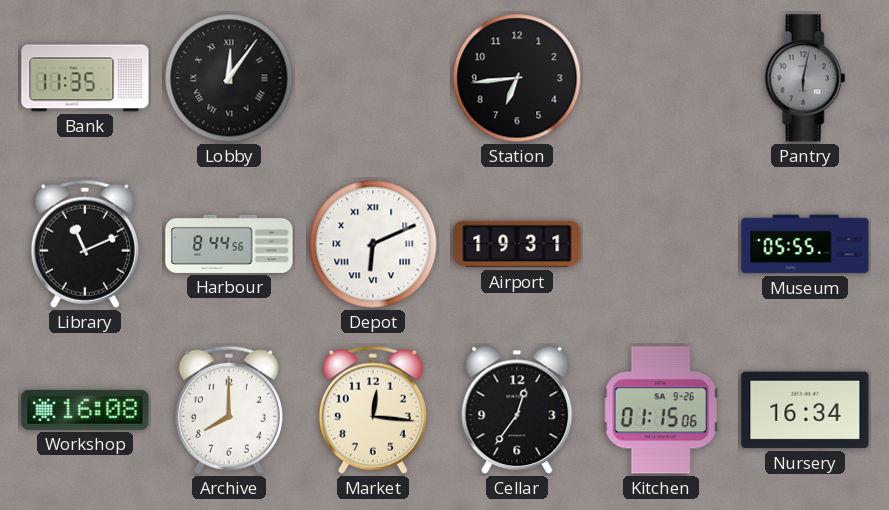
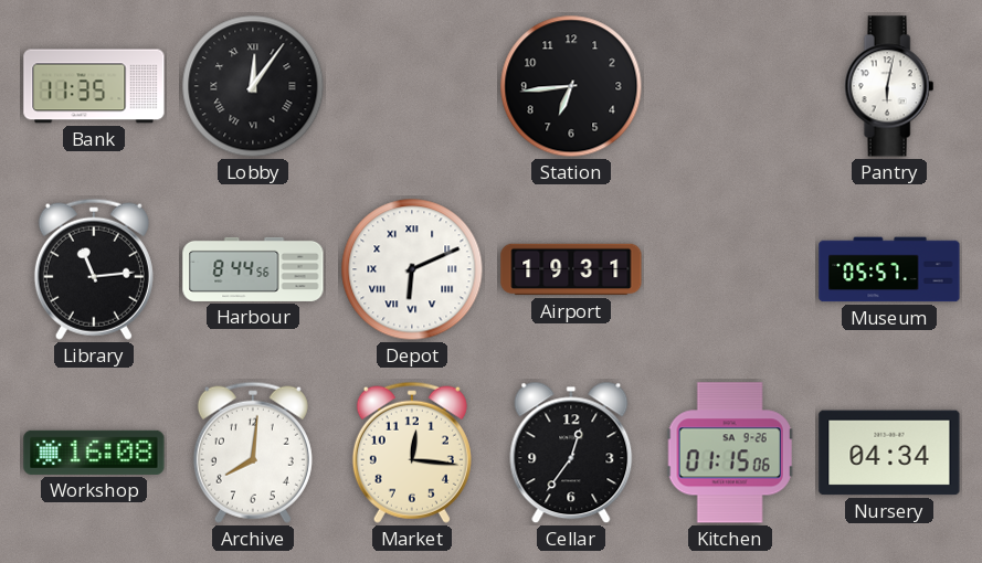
Pantry dial: grey -> white
Library: 11:11 -> 11:14
Museum: 05:55 -> 05:57
Archive: 8:00 -> 8:01
Nursery: 16:34 -> 04:34
